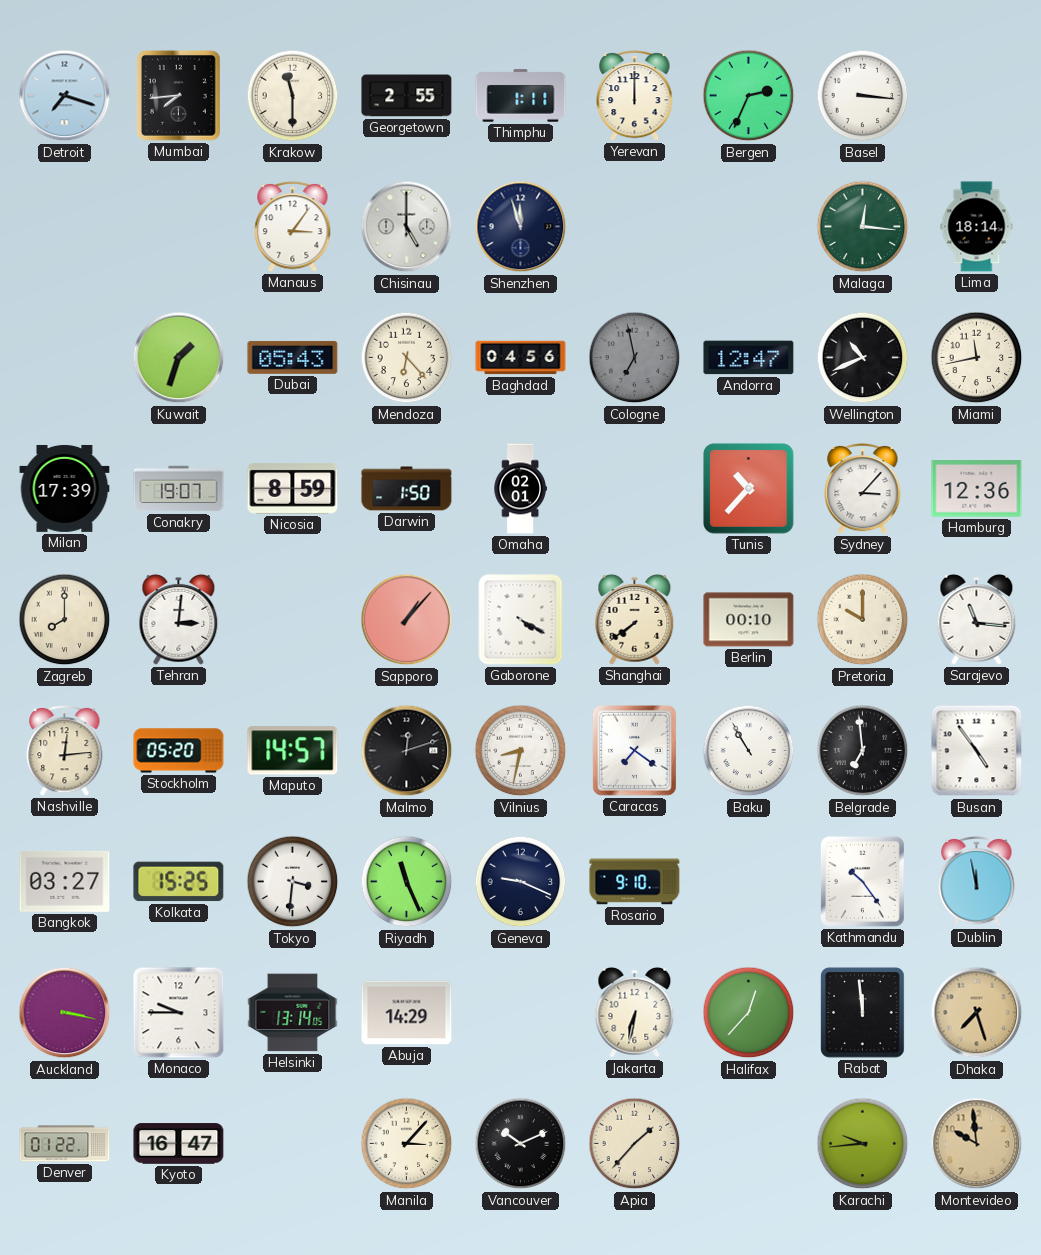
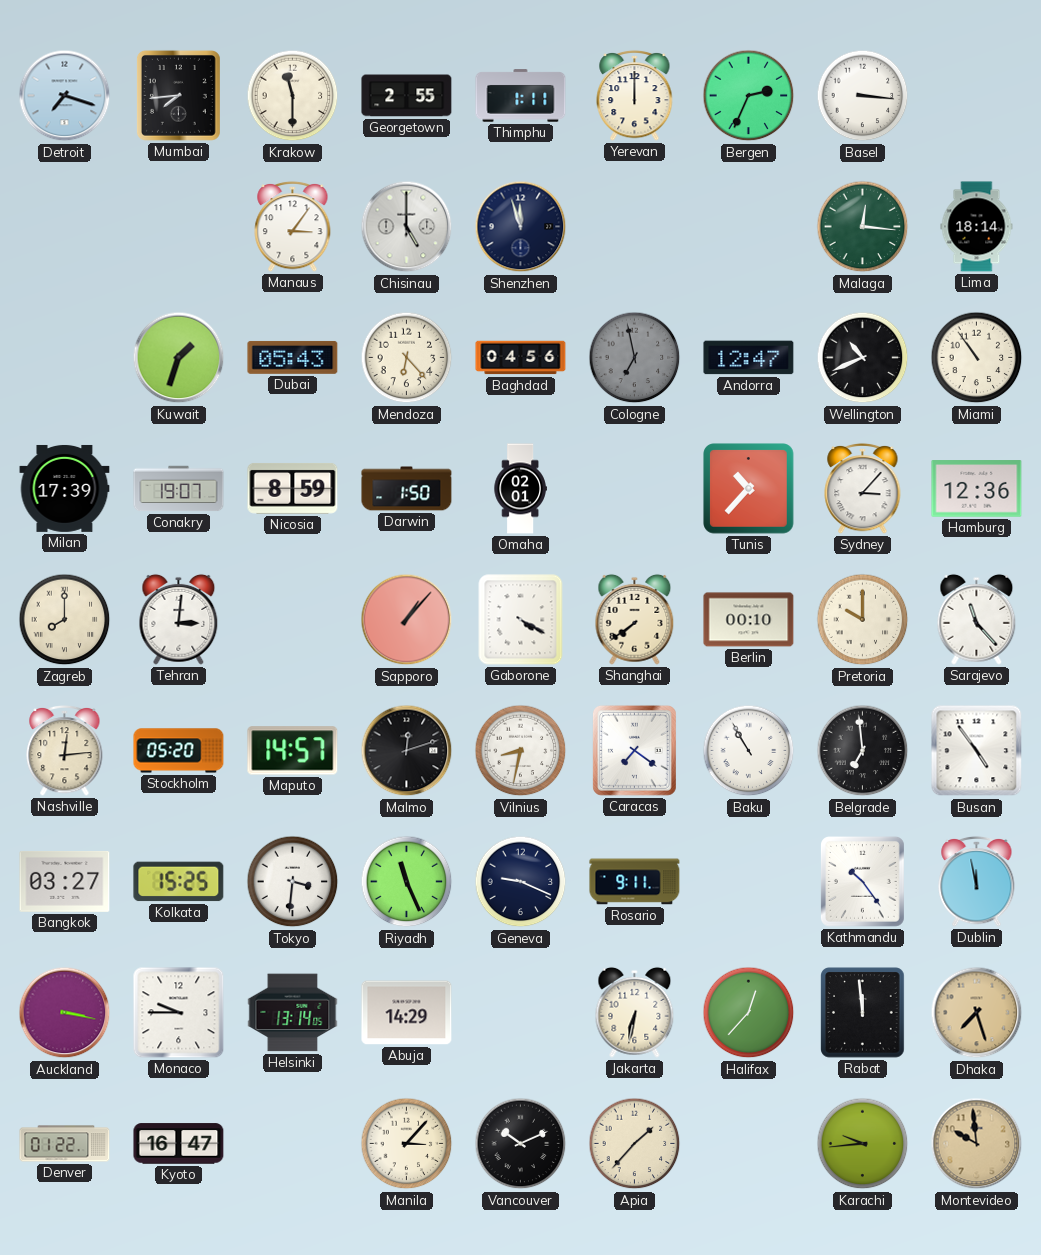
Miami: 11:43 -> 10:54
Sarajevo: 11:16 -> 11:23
Rosario: 9:10 -> 9:11
